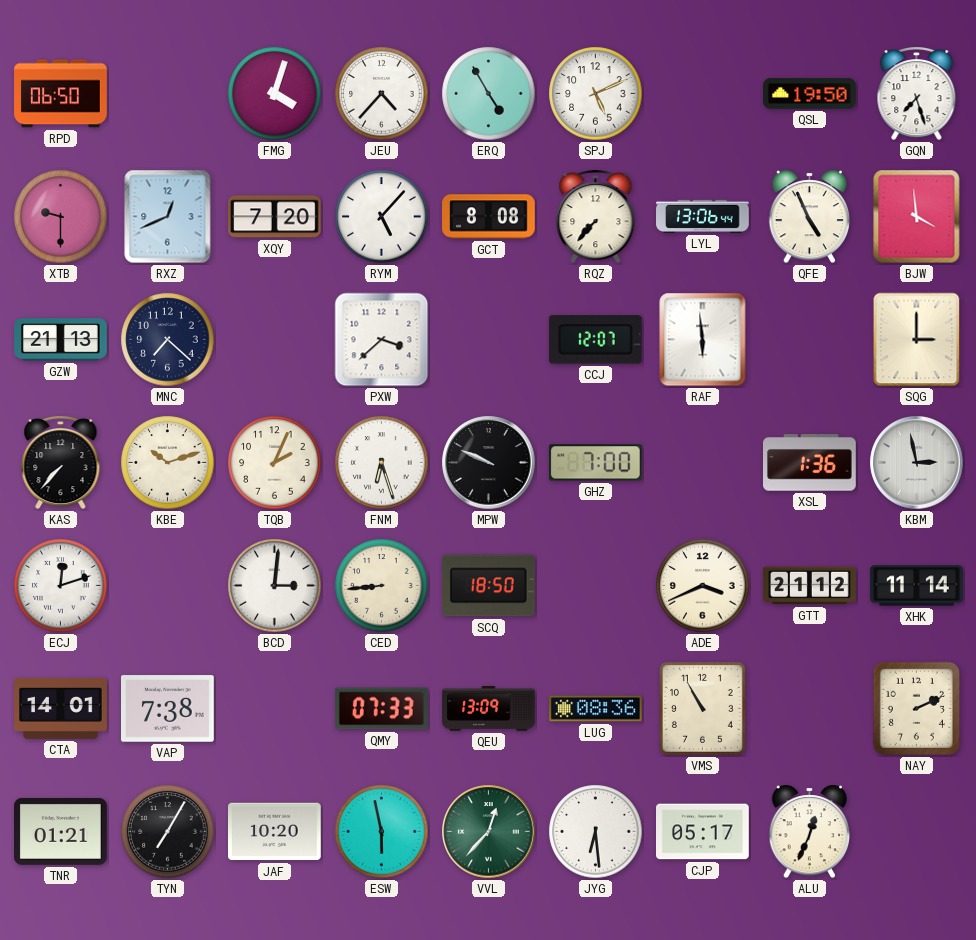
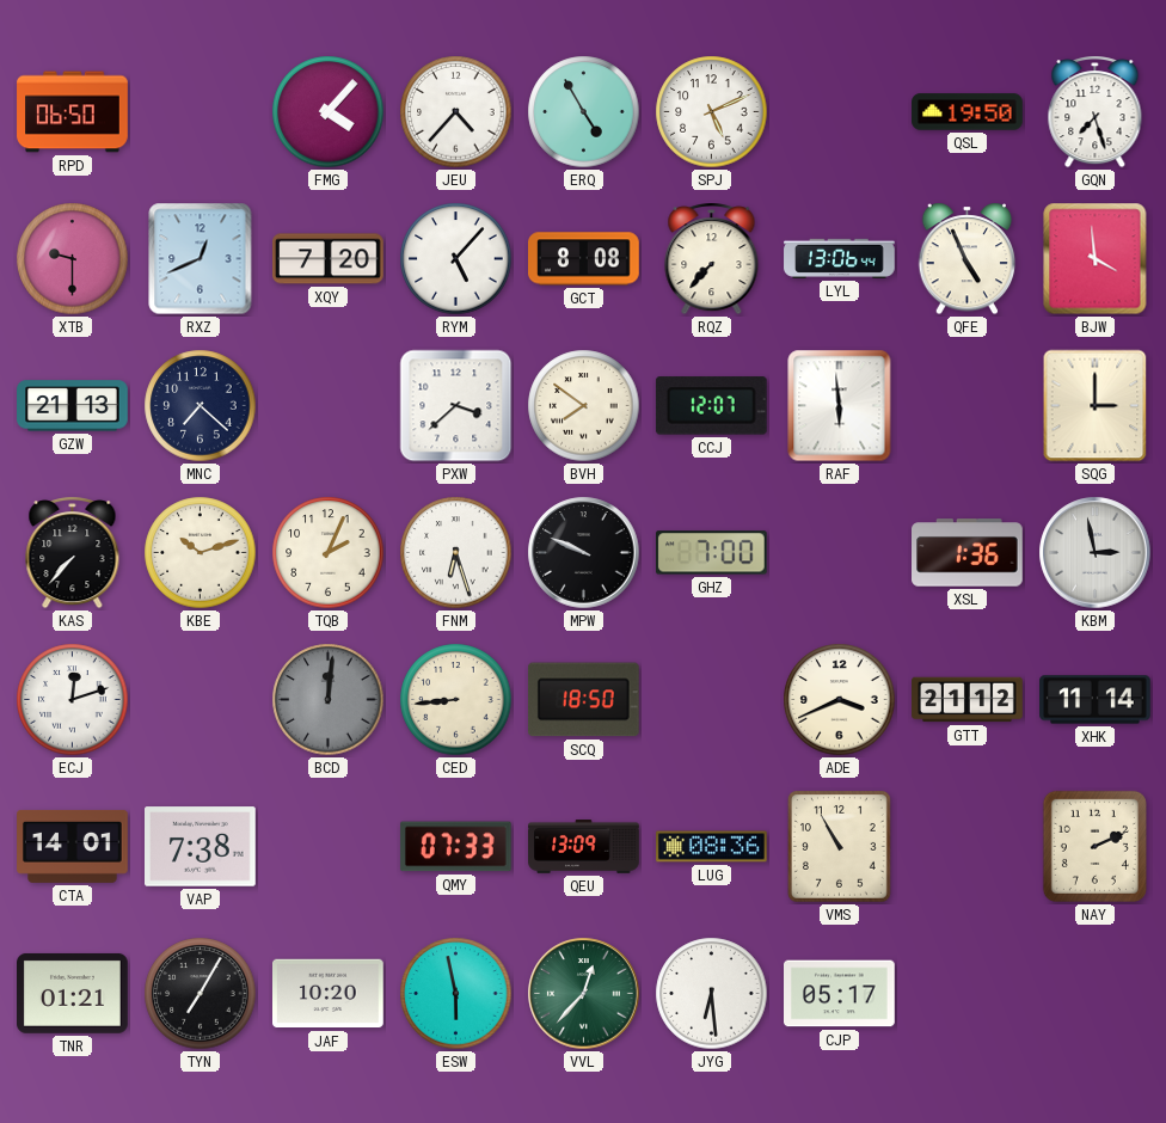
FMG: 4:03 -> 4:07
BVH: none -> 7:51
BCD: 3:01 -> 12:01
BCD dial: white -> grey
ALU: 12:34 -> none
